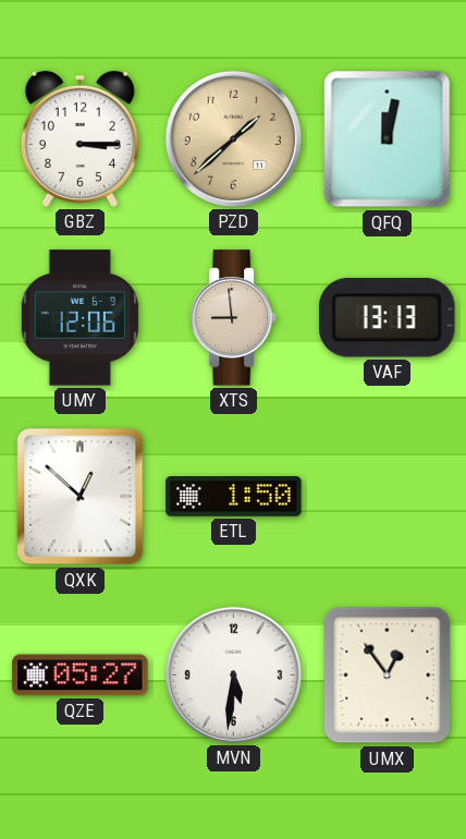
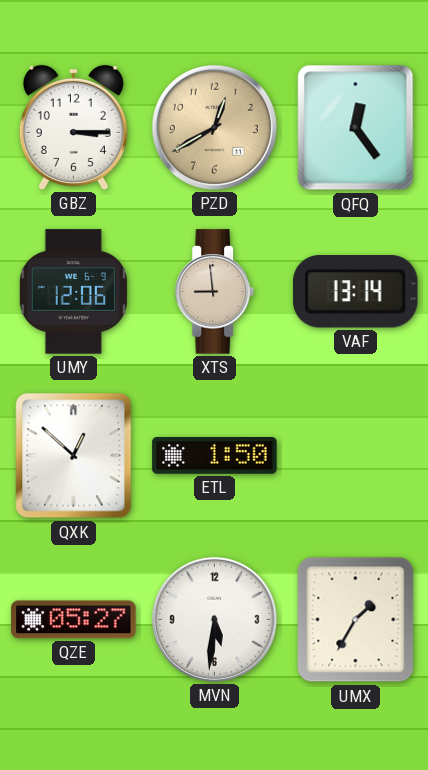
PZD: 1:38 -> 12:40
QFQ: 12:02 -> 12:24
VAF: 13:13 -> 13:14
UMX: 12:54 -> 1:35
